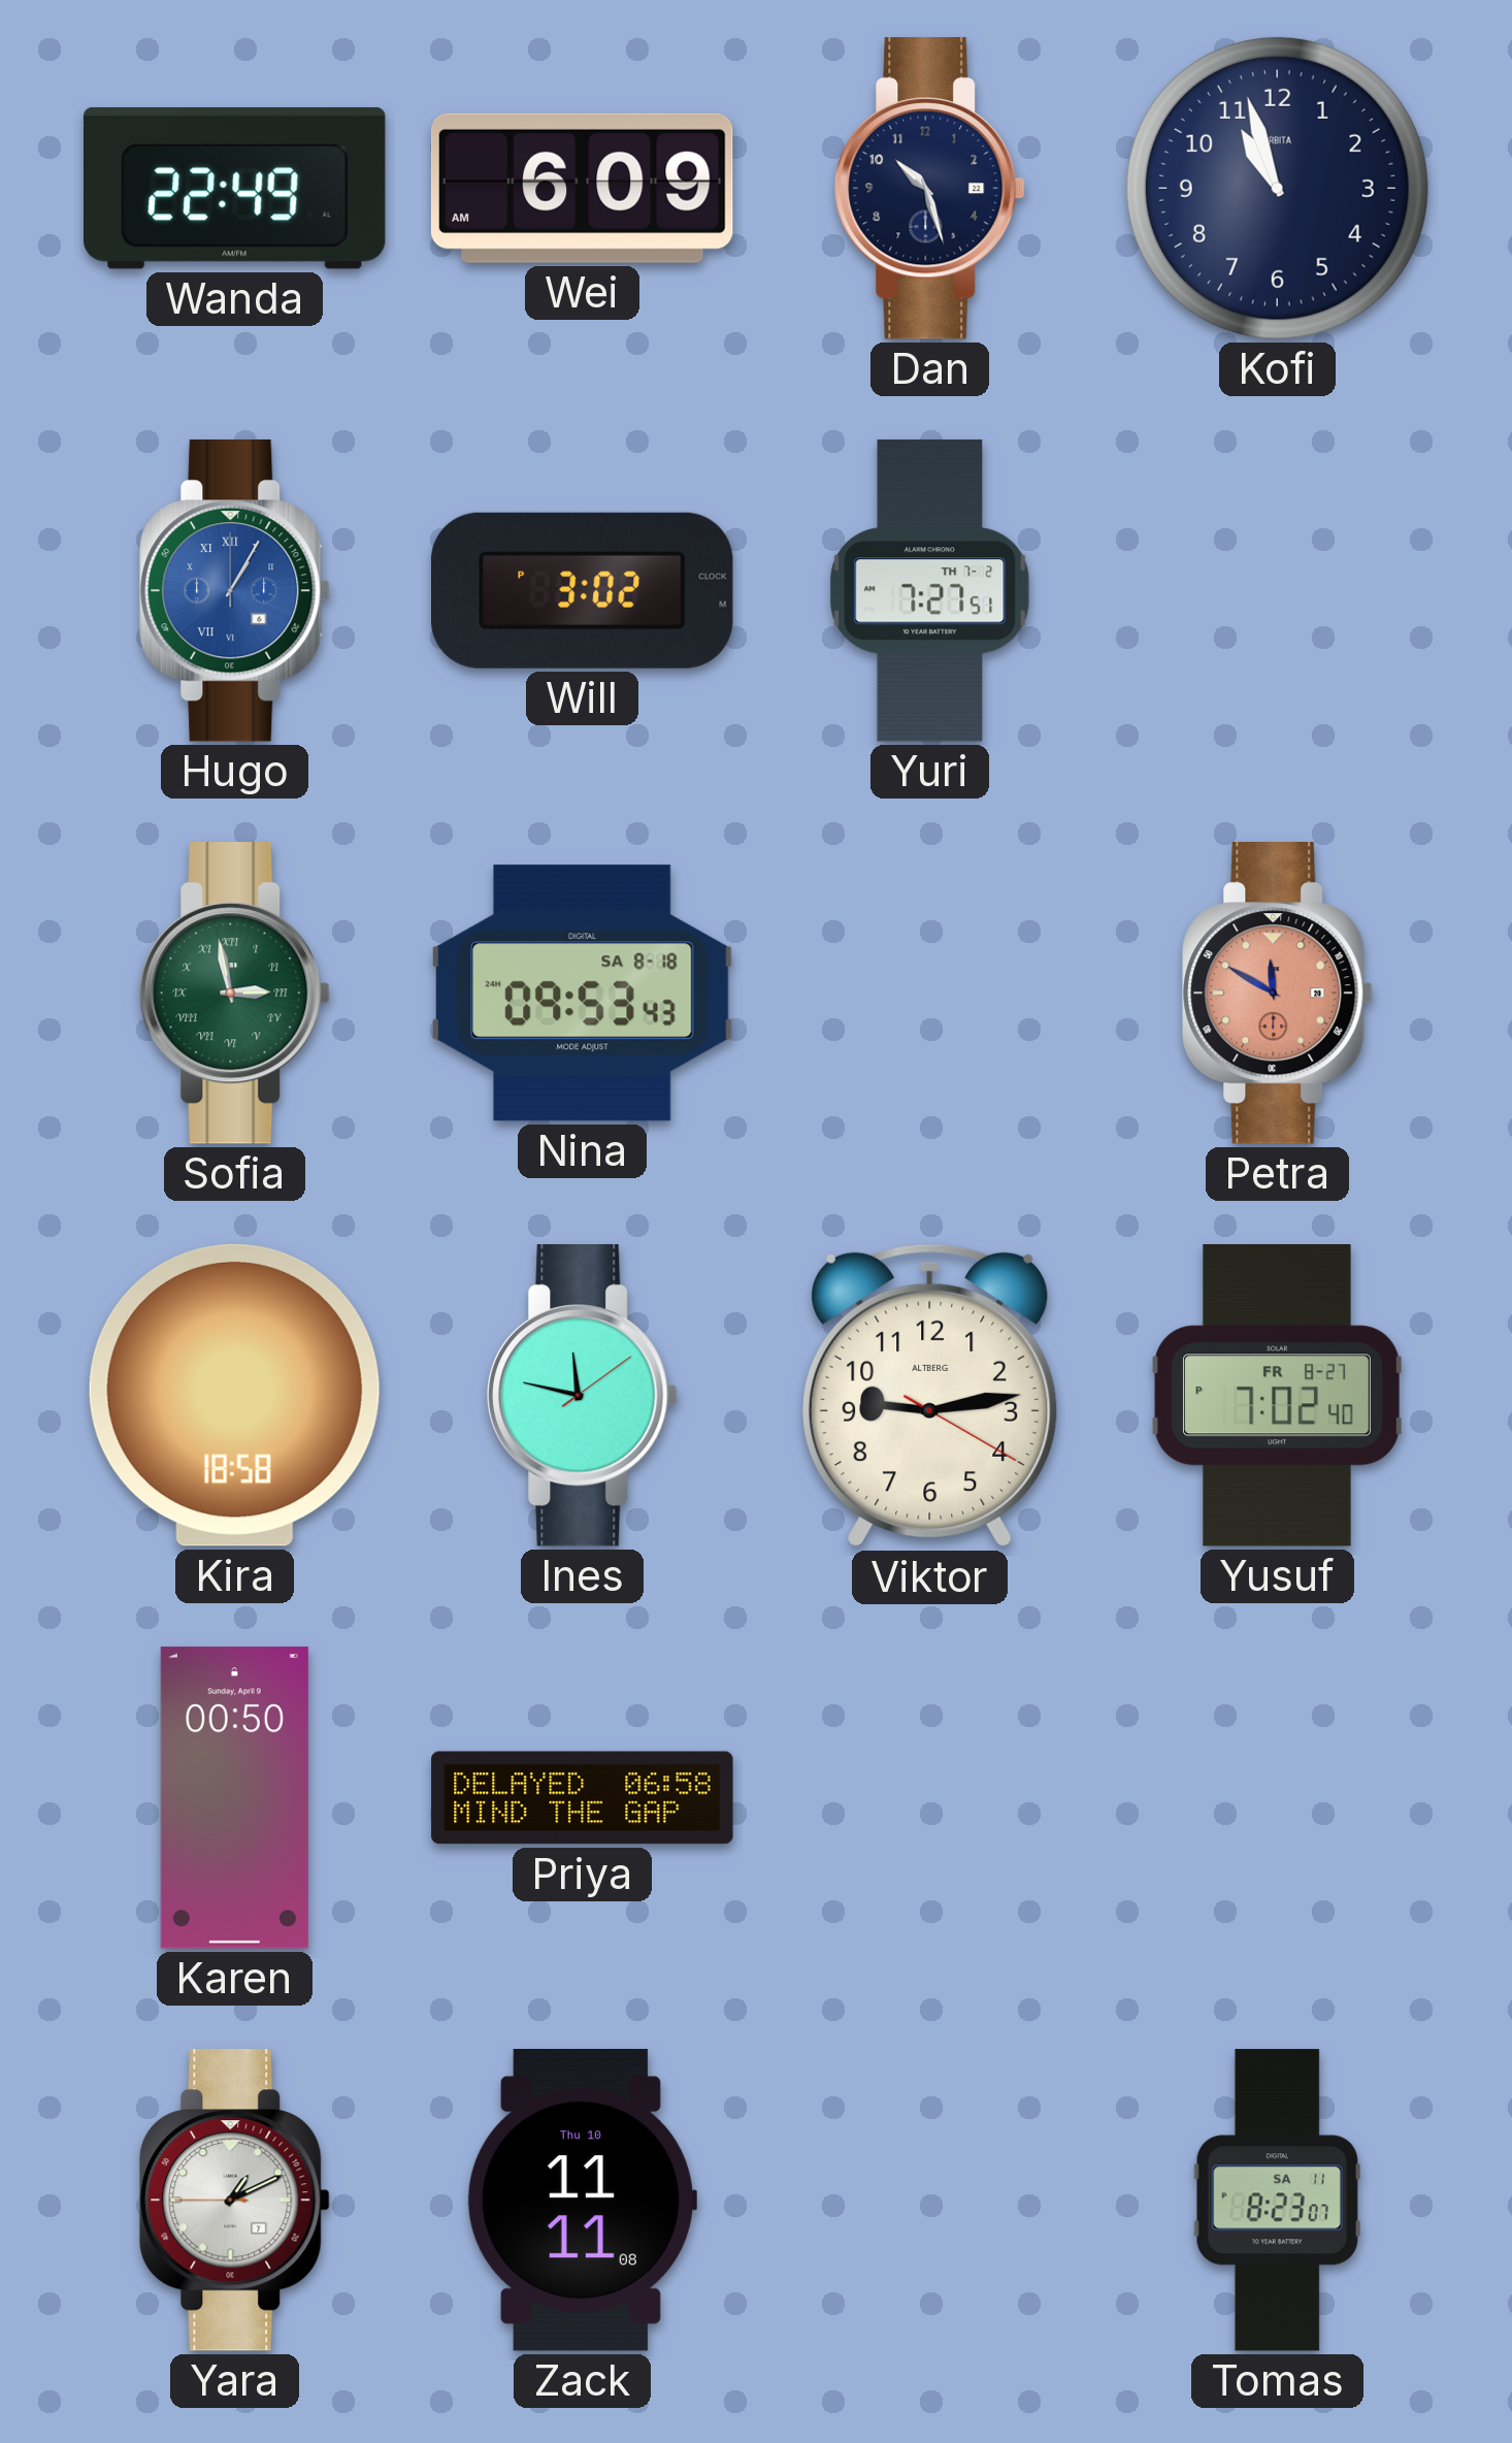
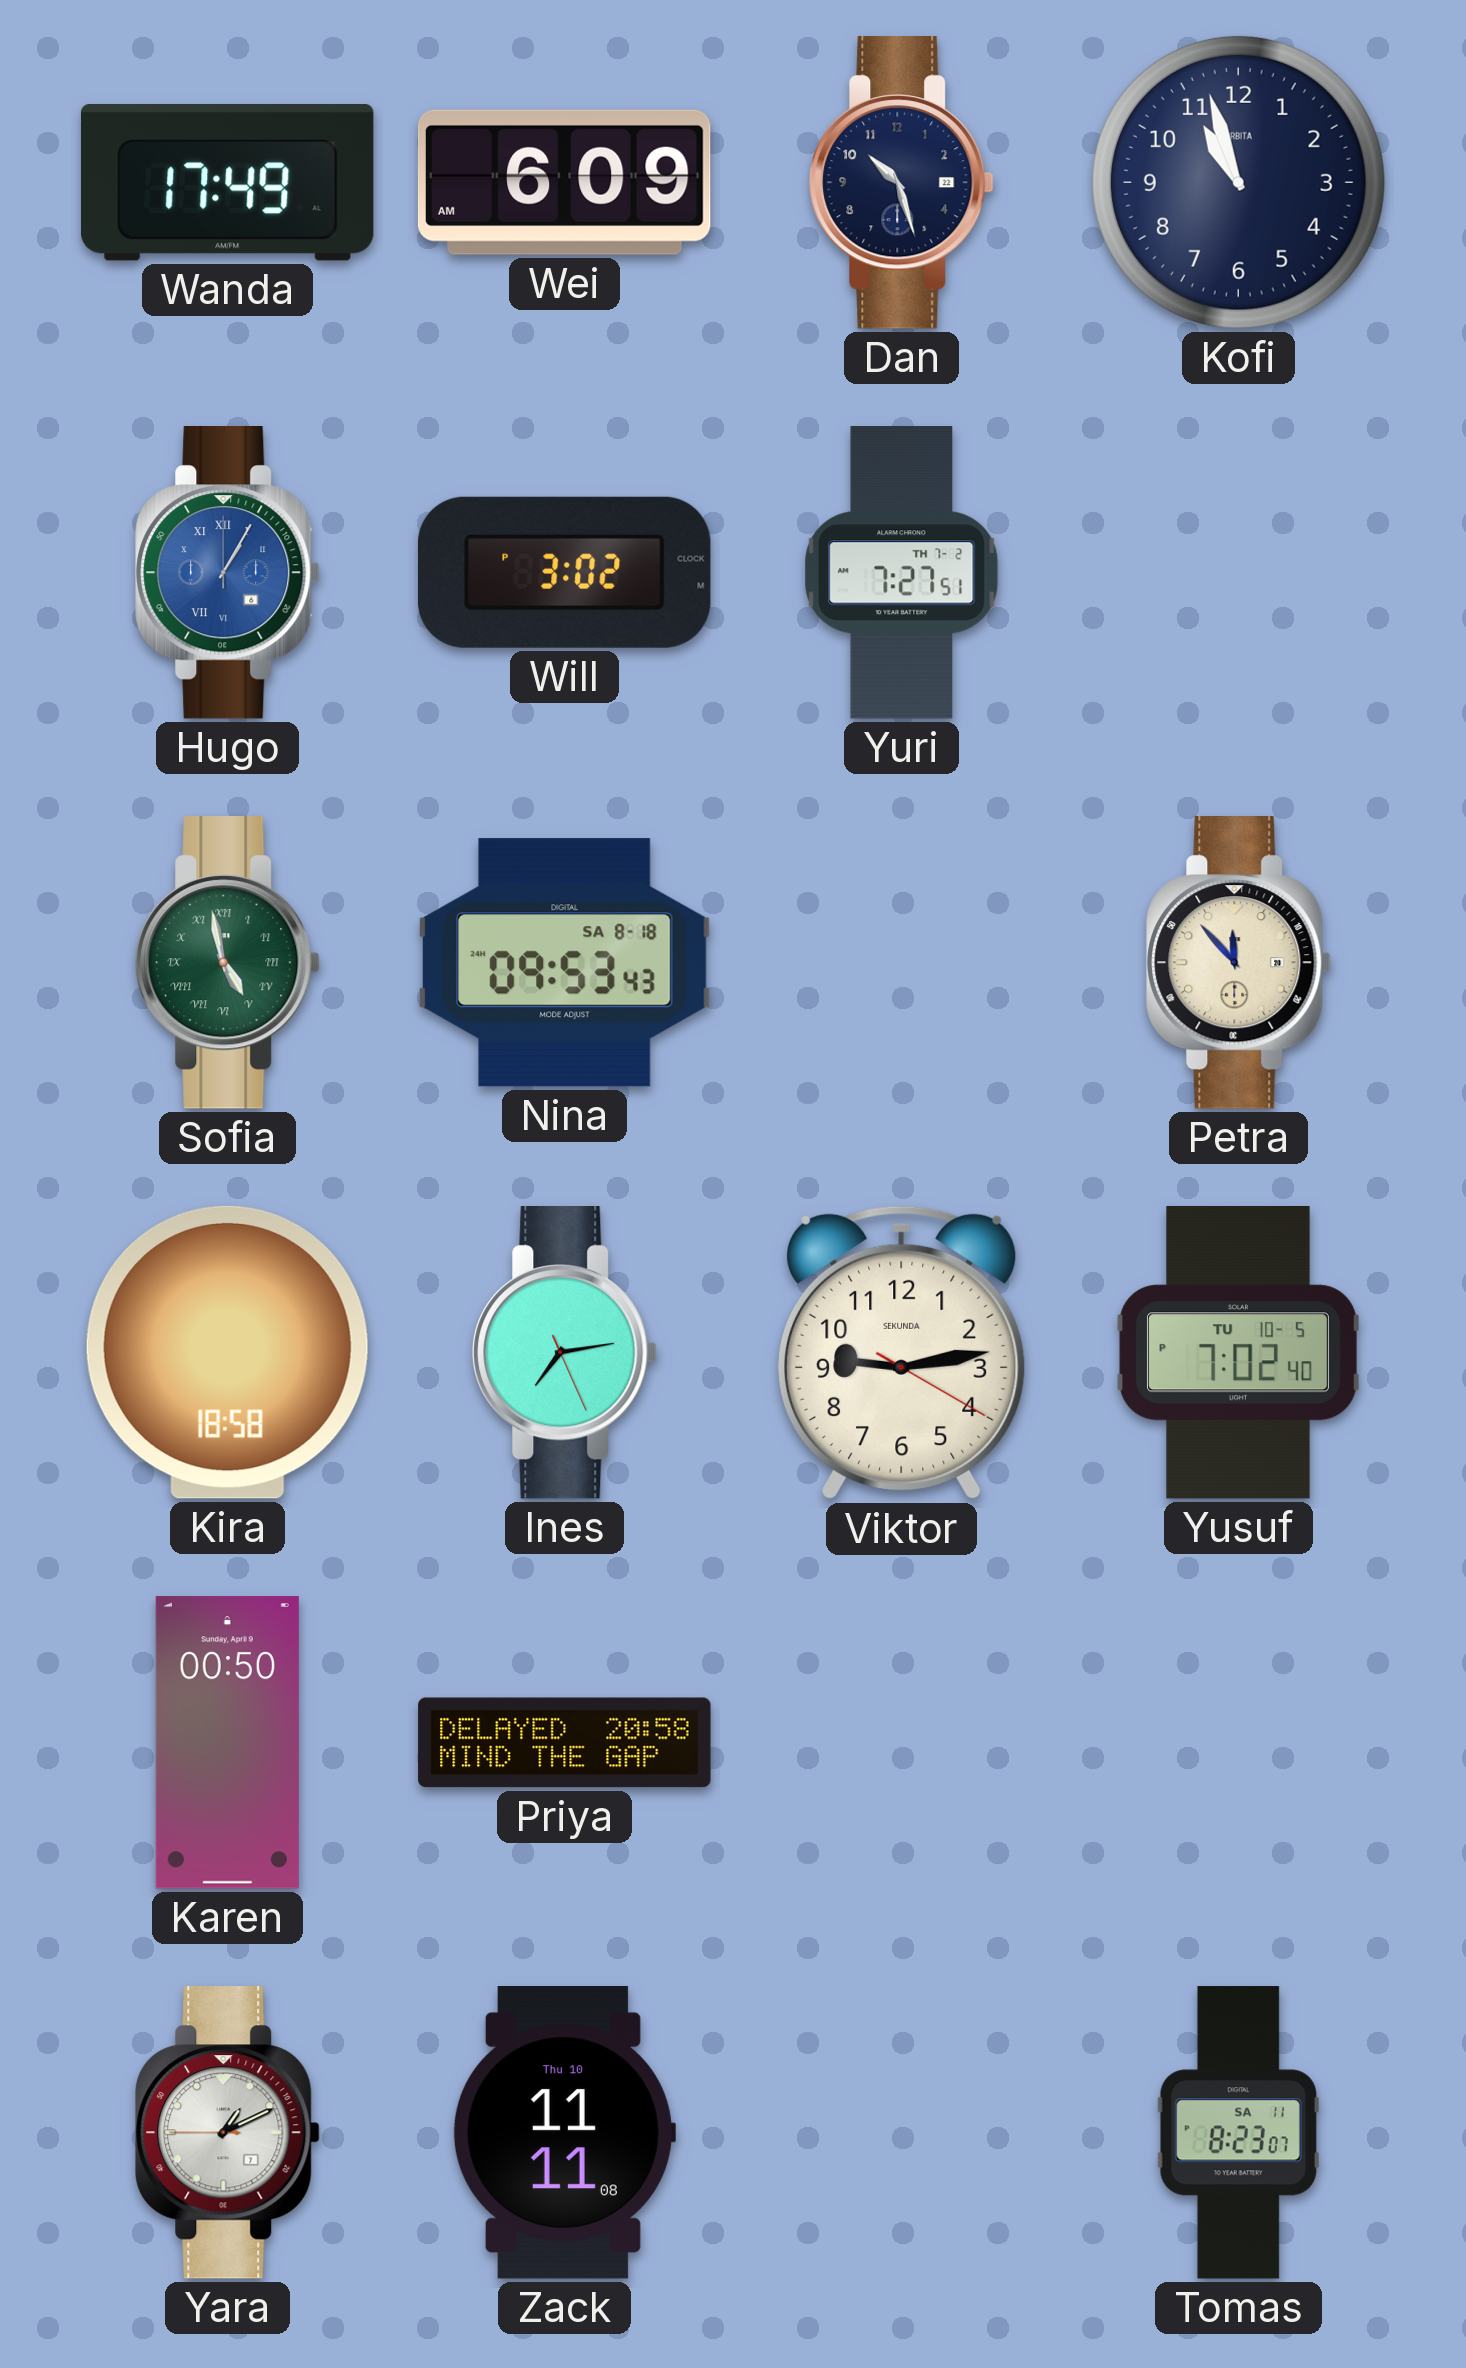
Wanda: 22:49 -> 17:49
Sofia: 2:58 -> 4:58
Petra: 11:50 -> 11:53
Petra dial: salmon -> cream
Ines: 11:47 -> 7:13
Viktor brand: ALTBERG -> SEKUNDA
Yusuf date: FR 8-27 -> TU 10-5
Priya: 06:58 -> 20:58
